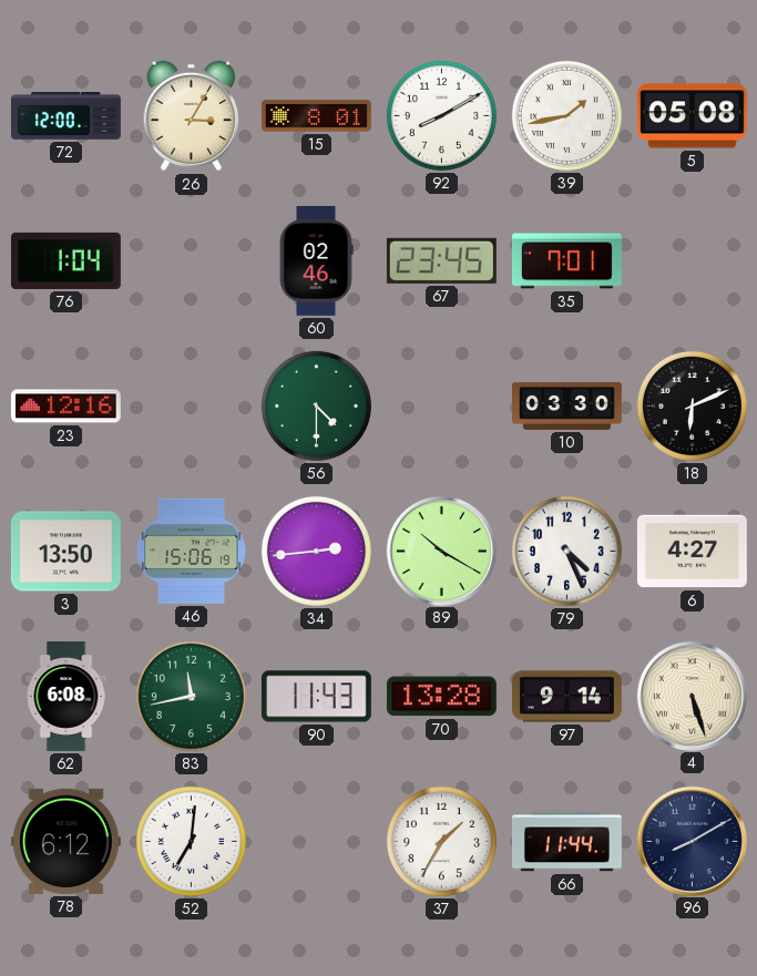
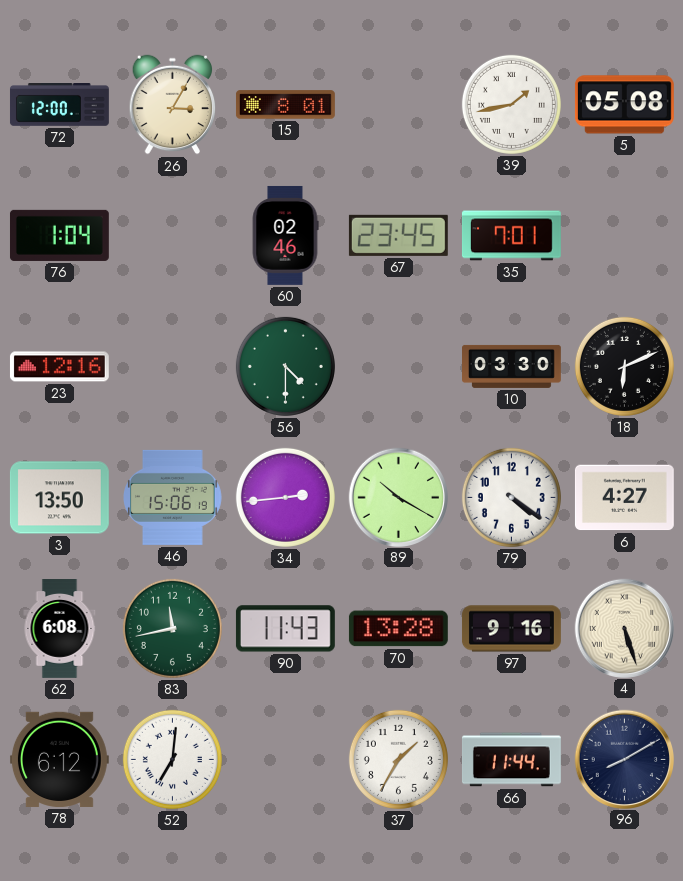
92: 8:10 -> none
79: 4:26 -> 4:21
97: 9:14 -> 9:16
